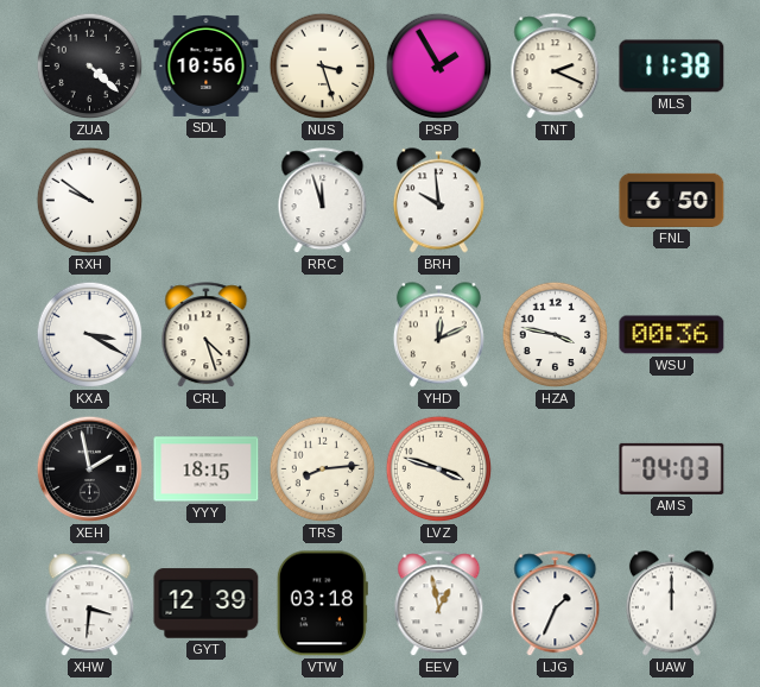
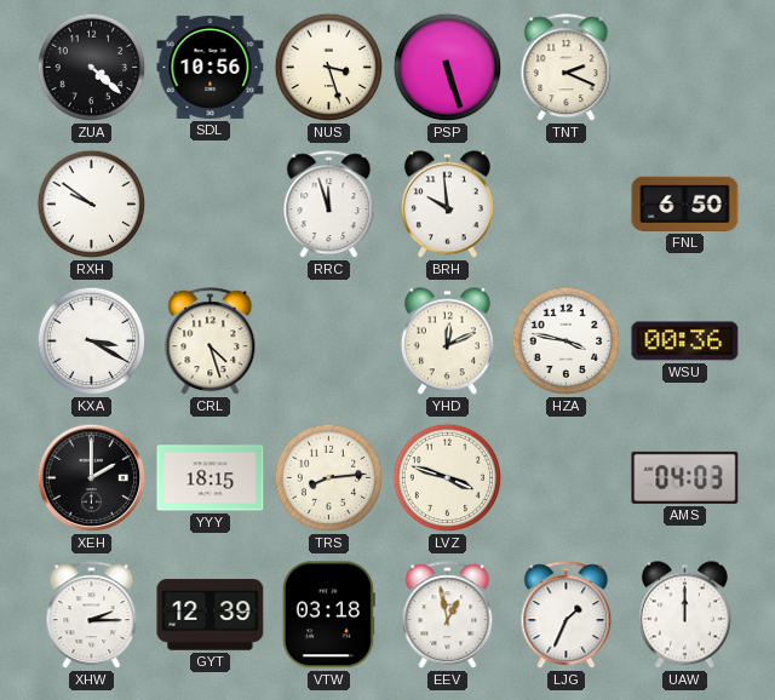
PSP: 1:55 -> 5:27
MLS: 11:38 -> none
XEH: 1:58 -> 2:00
XHW: 3:31 -> 2:15
